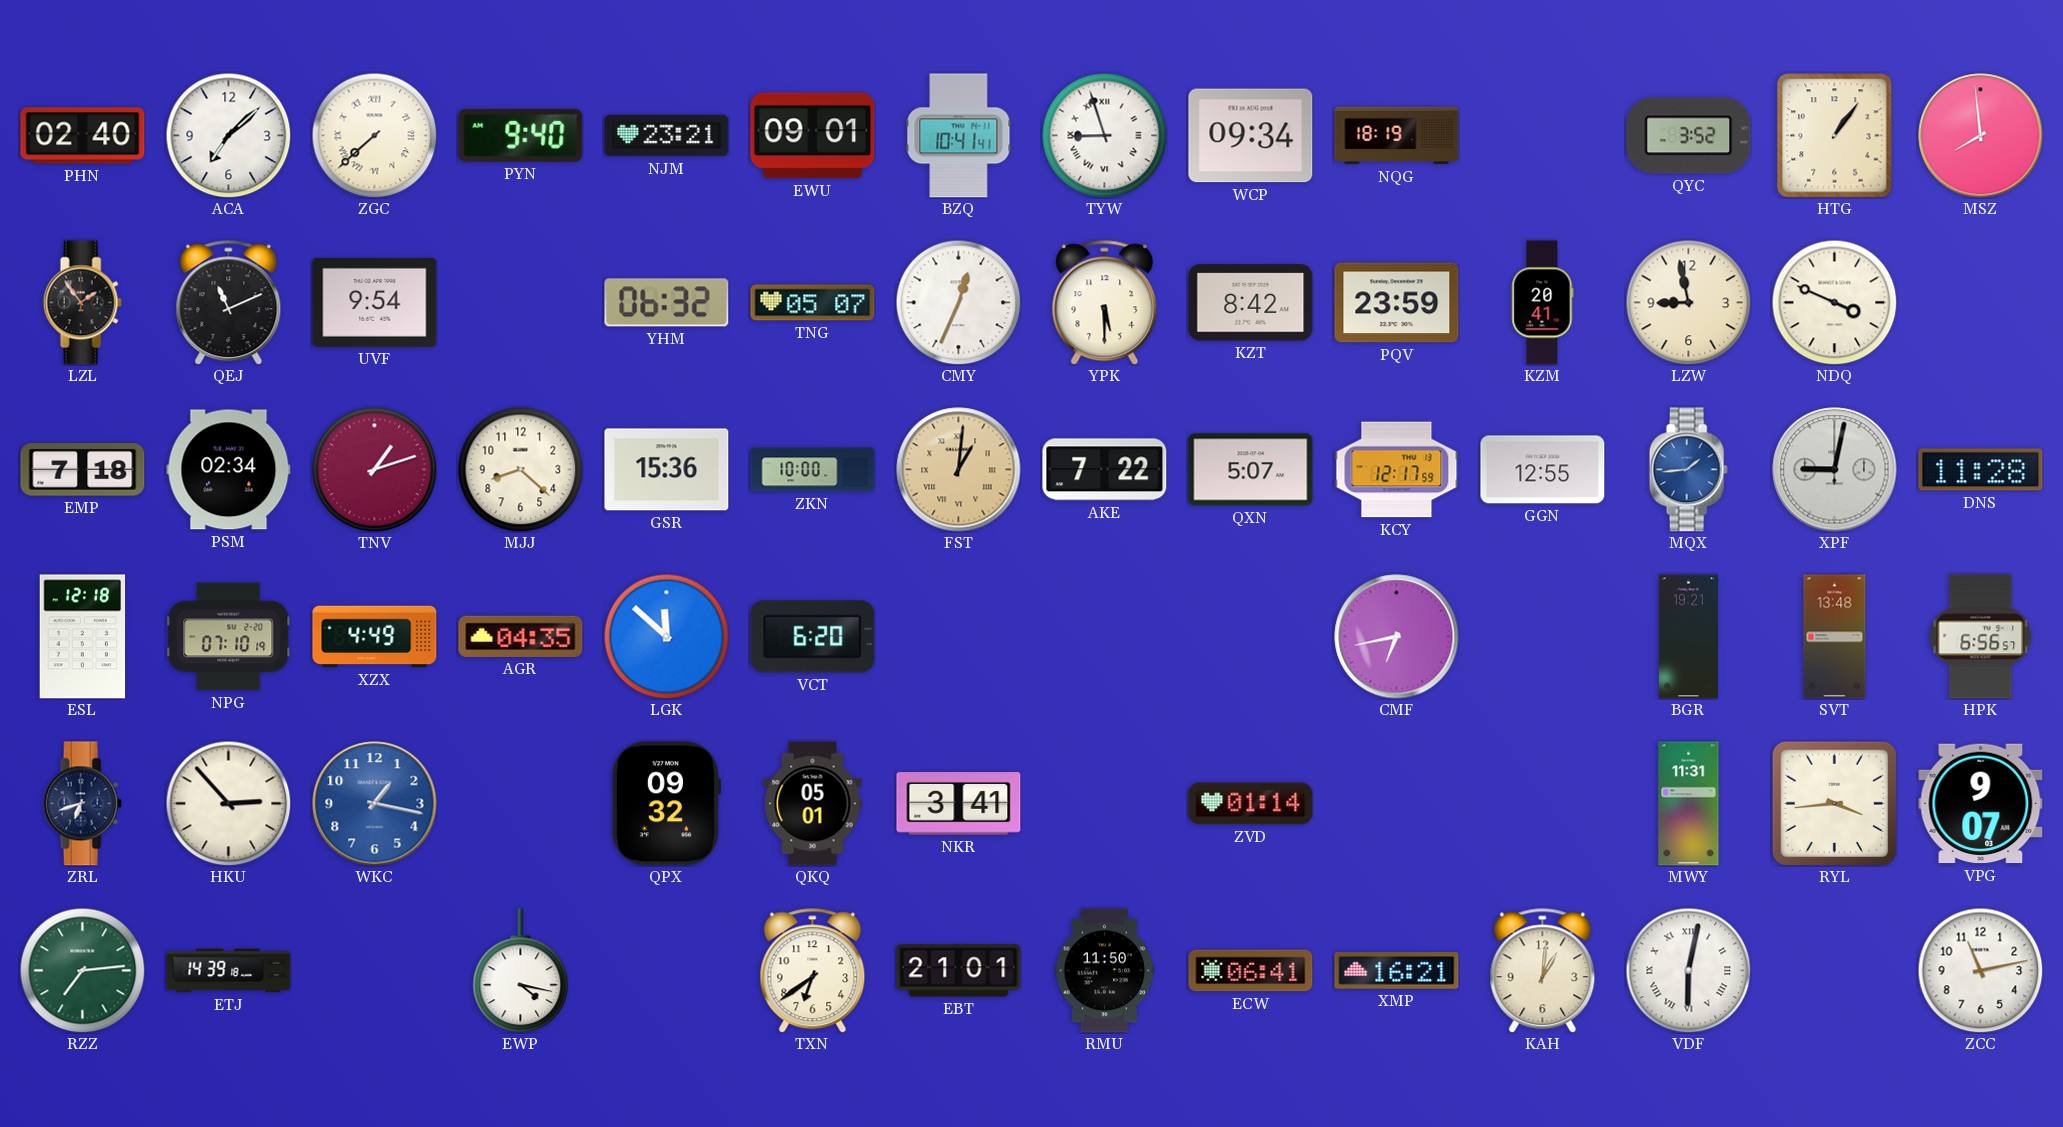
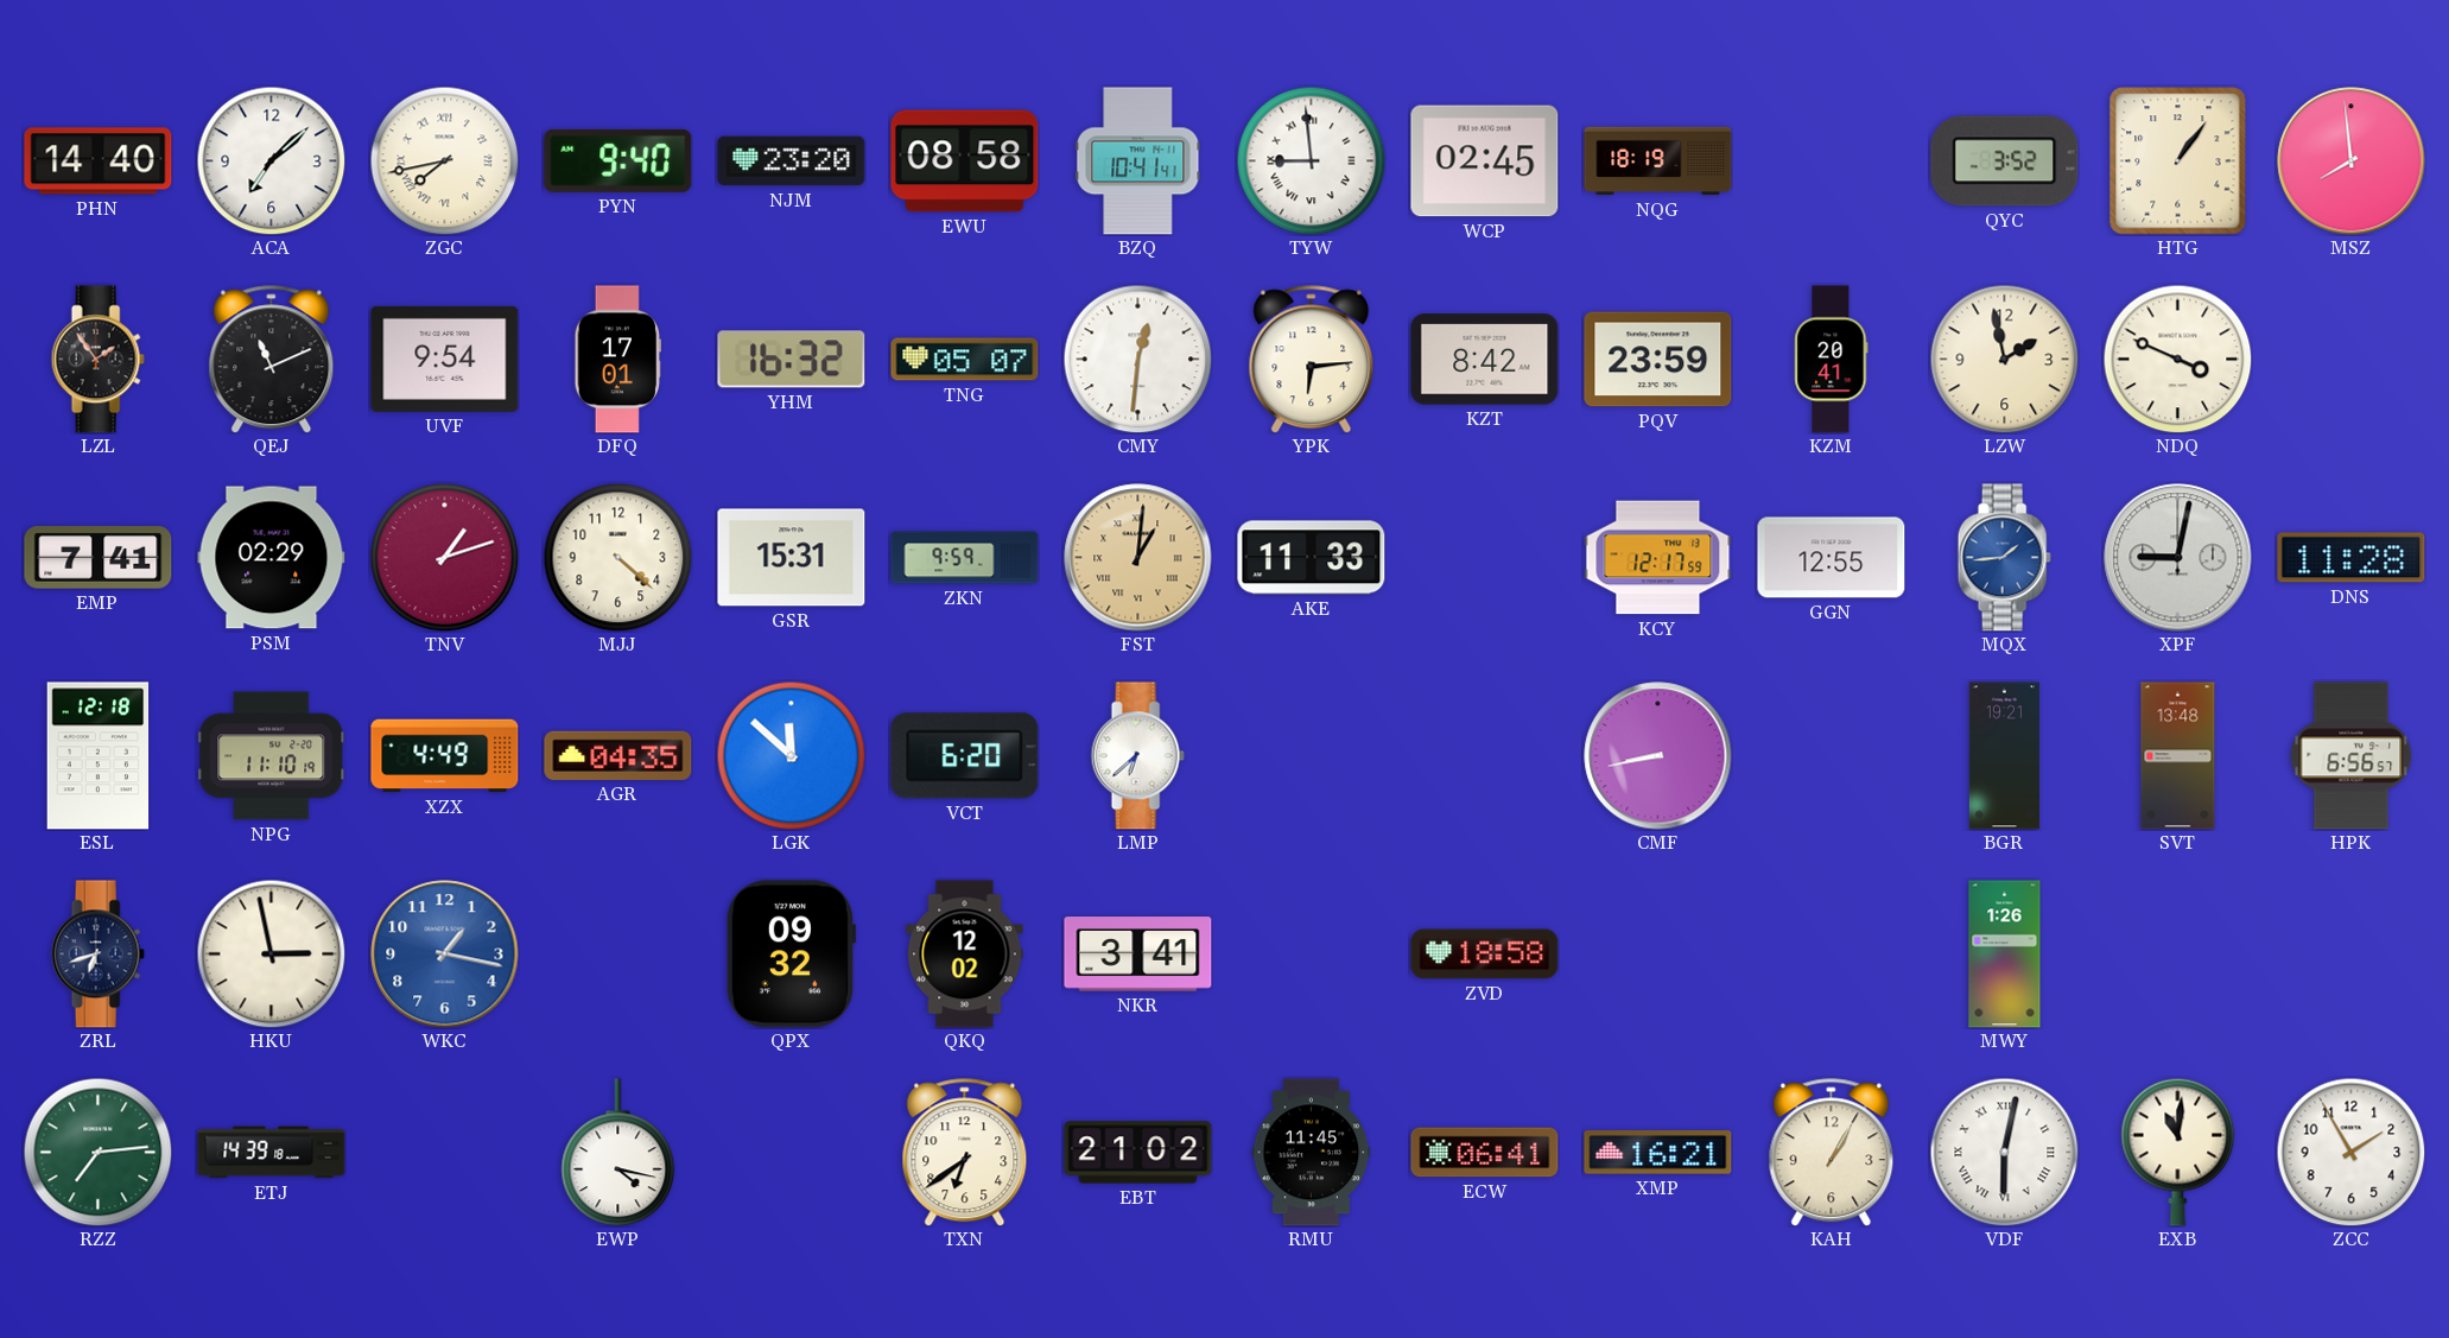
PHN: 02:40 -> 14:40
ZGC: 7:38 -> 7:43
NJM: 23:21 -> 23:20
EWU: 09:01 -> 08:58
TYW: 8:57 -> 8:59
WCP: 09:34 -> 02:45
DFQ: none -> 17:01
YHM: 06:32 -> 16:32
CMY: 12:34 -> 12:31
YPK: 5:30 -> 6:14
LZW: 8:58 -> 1:58
EMP: 7:18 -> 7:41
PSM: 02:34 -> 02:29
MJJ: 8:22 -> 4:22
GSR: 15:36 -> 15:31
ZKN: 10:00 -> 9:59
AKE: 7:22 -> 11:33
QXN: 5:07 -> none
NPG: 07:10 -> 11:10
LMP: none -> 6:38
CMF: 6:43 -> 8:43
HKU: 2:53 -> 2:58
QKQ: 05:01 -> 12:02
ZVD: 01:14 -> 18:58
MWY: 11:31 -> 1:26
RYL: 3:44 -> none
VPG: 9:07 -> none
EBT: 21:01 -> 21:02
RMU: 11:50 -> 11:45
KAH: 1:01 -> 1:05
EXB: none -> 11:01
ZCC: 11:13 -> 1:55
